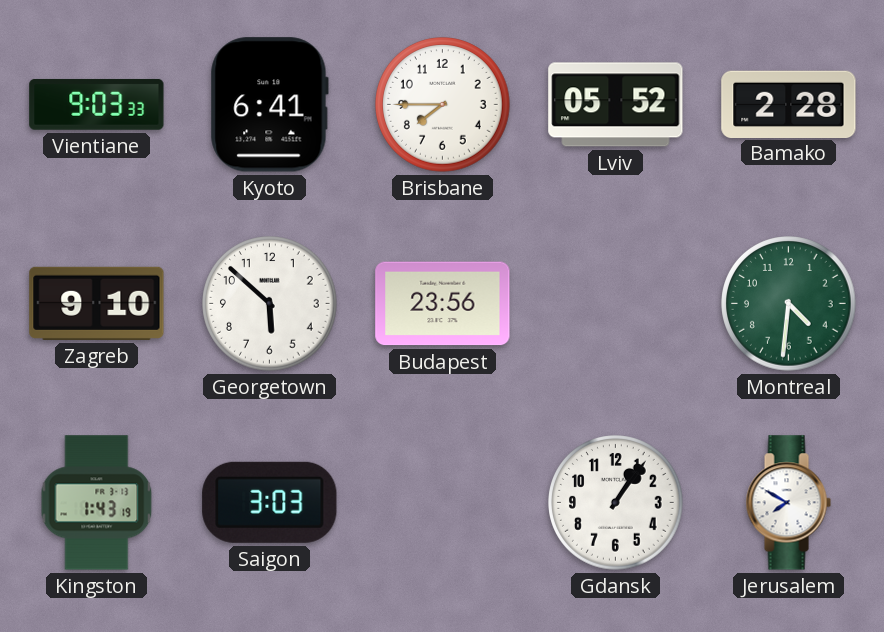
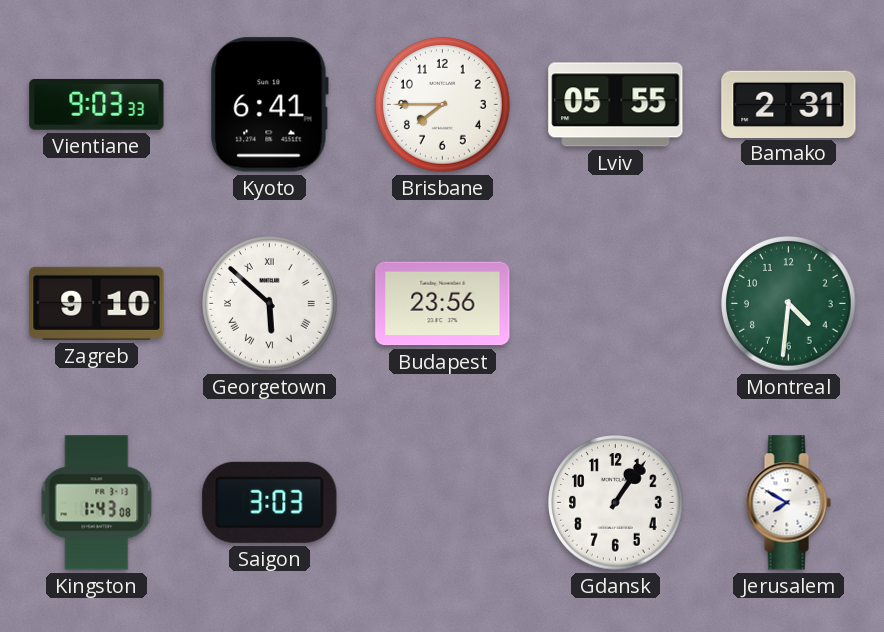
Lviv: 05:52 -> 05:55
Bamako: 2:28 -> 2:31
Georgetown numerals: Arabic -> Roman
Kingston: 1:43:19 -> 1:43:08
